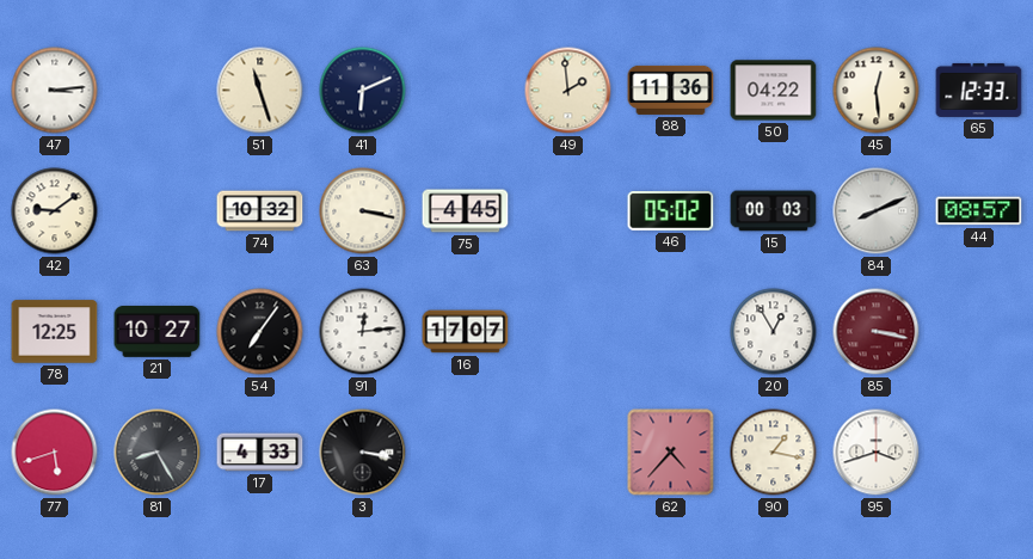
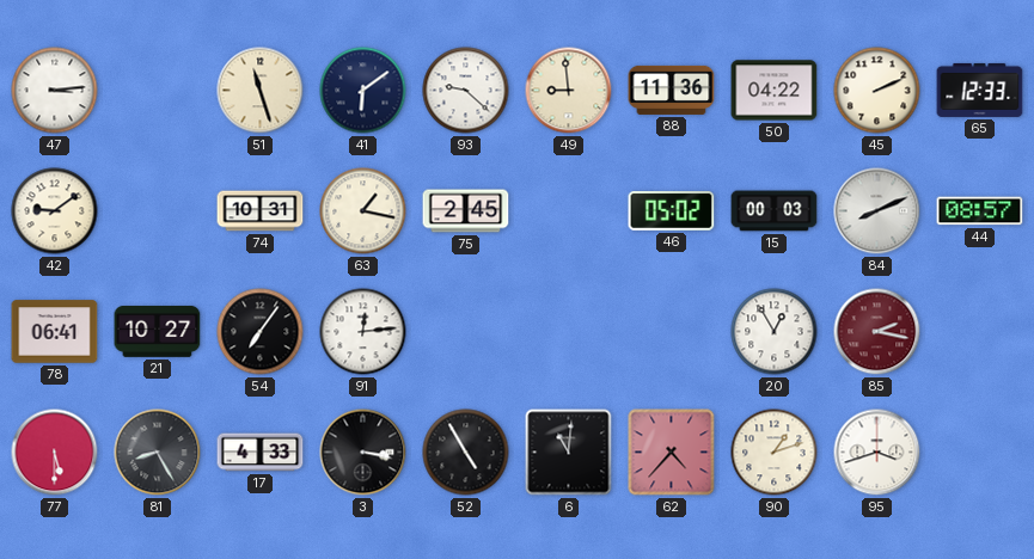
41: 6:11 -> 6:09
93: none -> 9:22
49: 1:59 -> 8:59
45: 12:29 -> 2:11
74: 10:32 -> 10:31
63: 3:17 -> 1:17
75: 4:45 -> 2:45
78: 12:25 -> 06:41
16: 17:07 -> none
85: 3:17 -> 2:17
77: 5:42 -> 5:30
52: none -> 4:55
6: none -> 11:01
90: 1:17 -> 1:12
